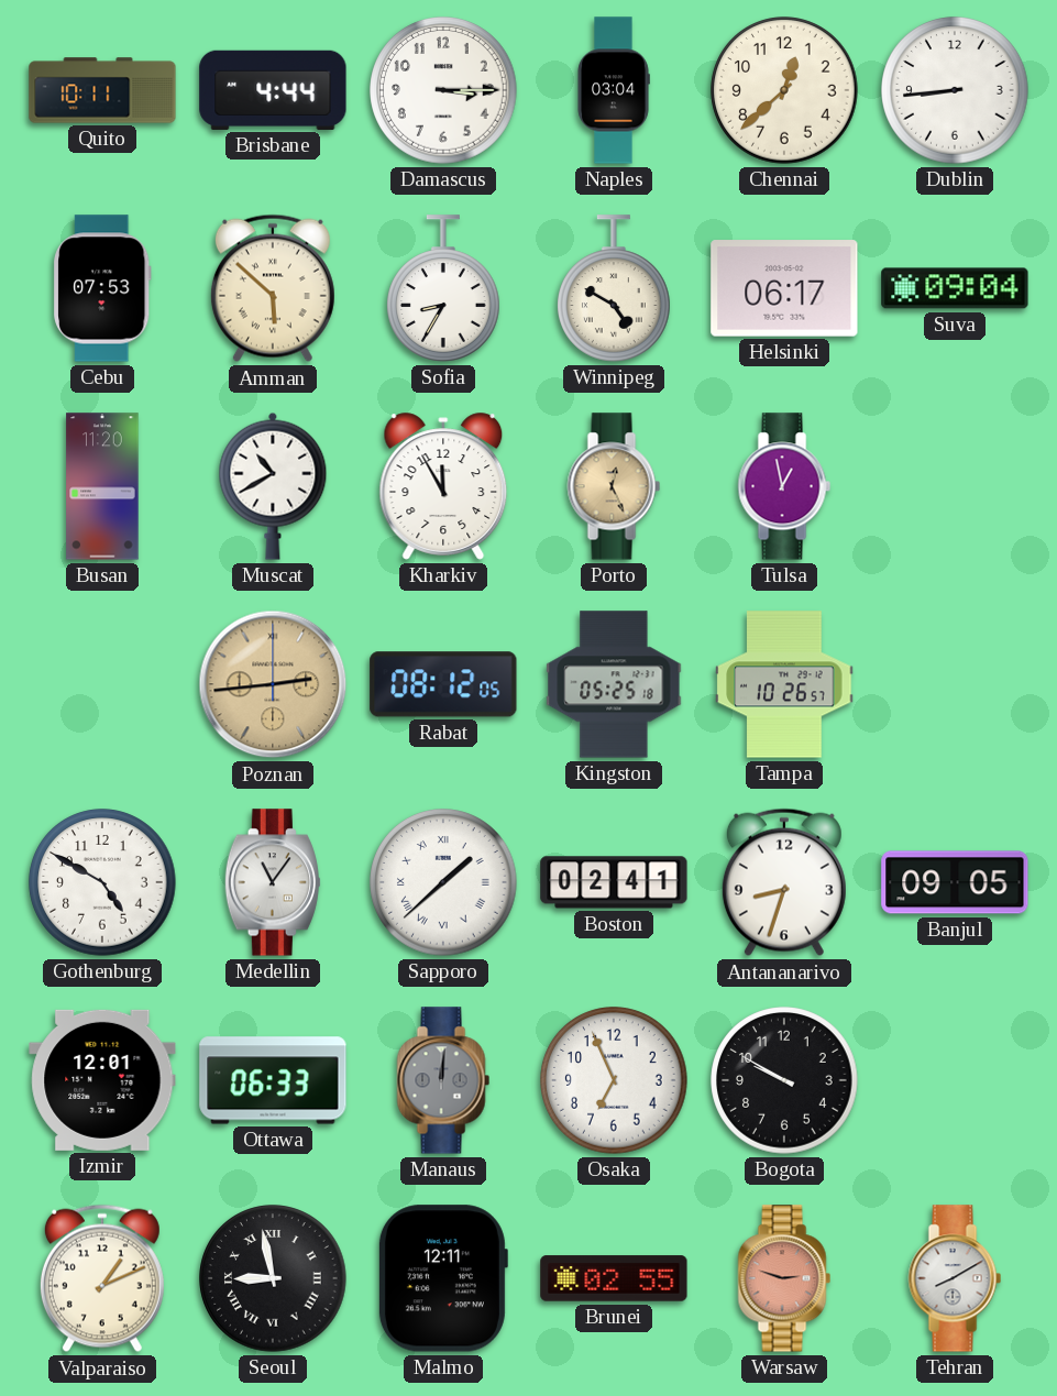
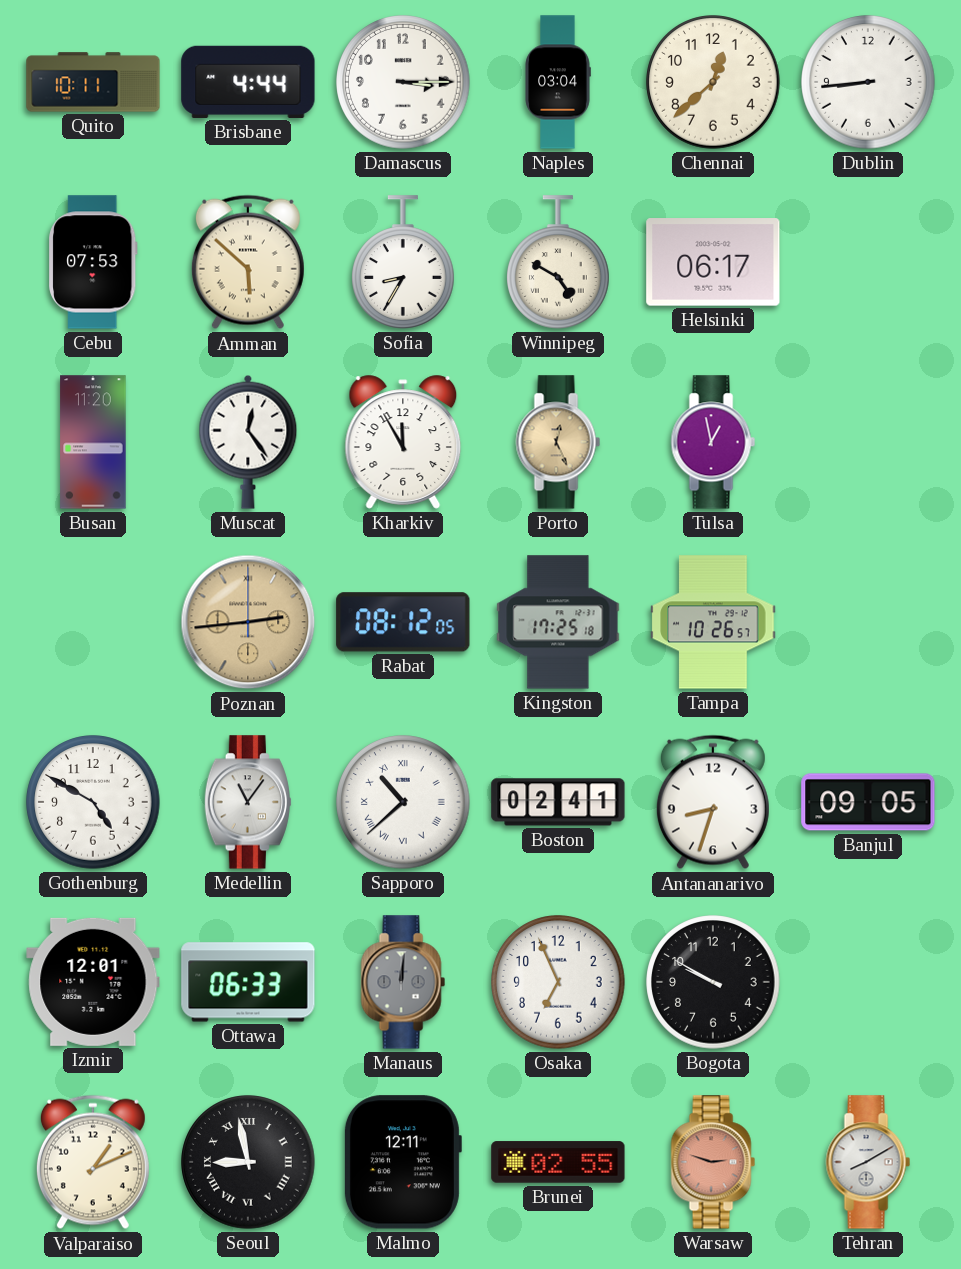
Suva: 09:04 -> none
Muscat: 10:40 -> 12:24
Kingston: 05:25 -> 17:25
Sapporo: 1:38 -> 10:38
